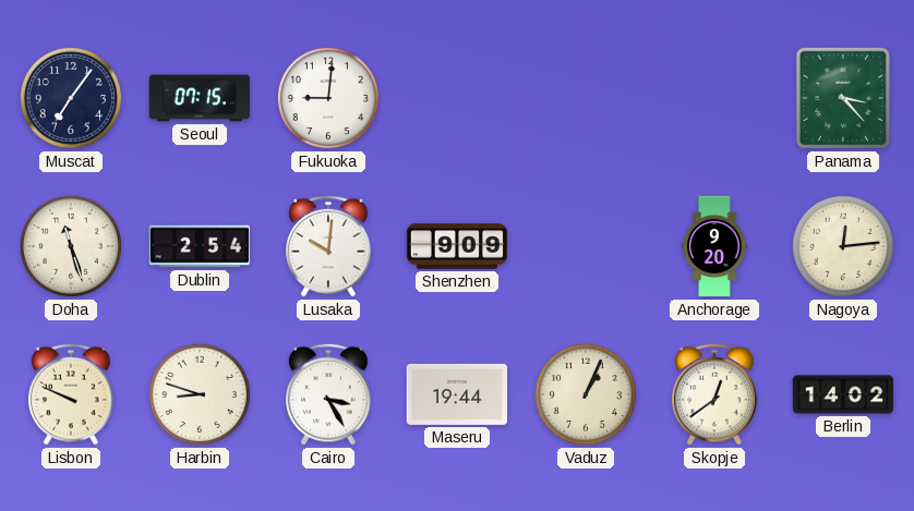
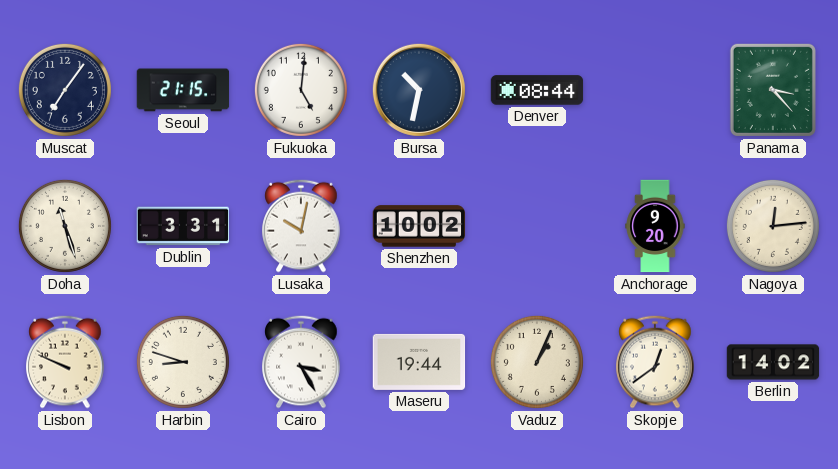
Seoul: 07:15 -> 21:15
Fukuoka: 9:01 -> 5:01
Bursa: none -> 10:32
Denver: none -> 08:44
Dublin: 2:54 -> 3:31
Lusaka: 10:01 -> 10:02
Shenzhen: 9:09 -> 10:02
